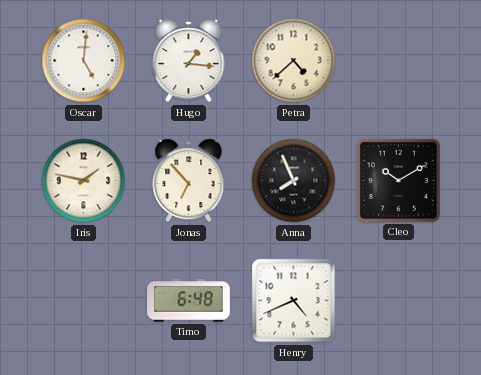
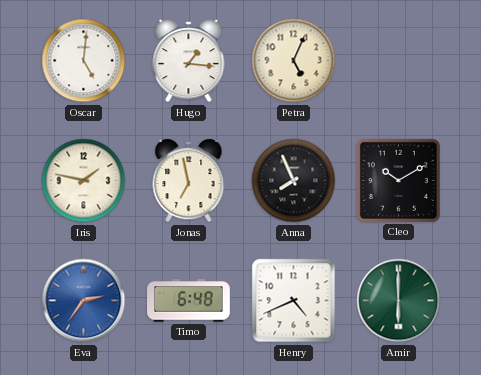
Petra: 4:38 -> 5:04
Jonas: 6:53 -> 6:58
Eva: none -> 2:36
Amir: none -> 6:00
